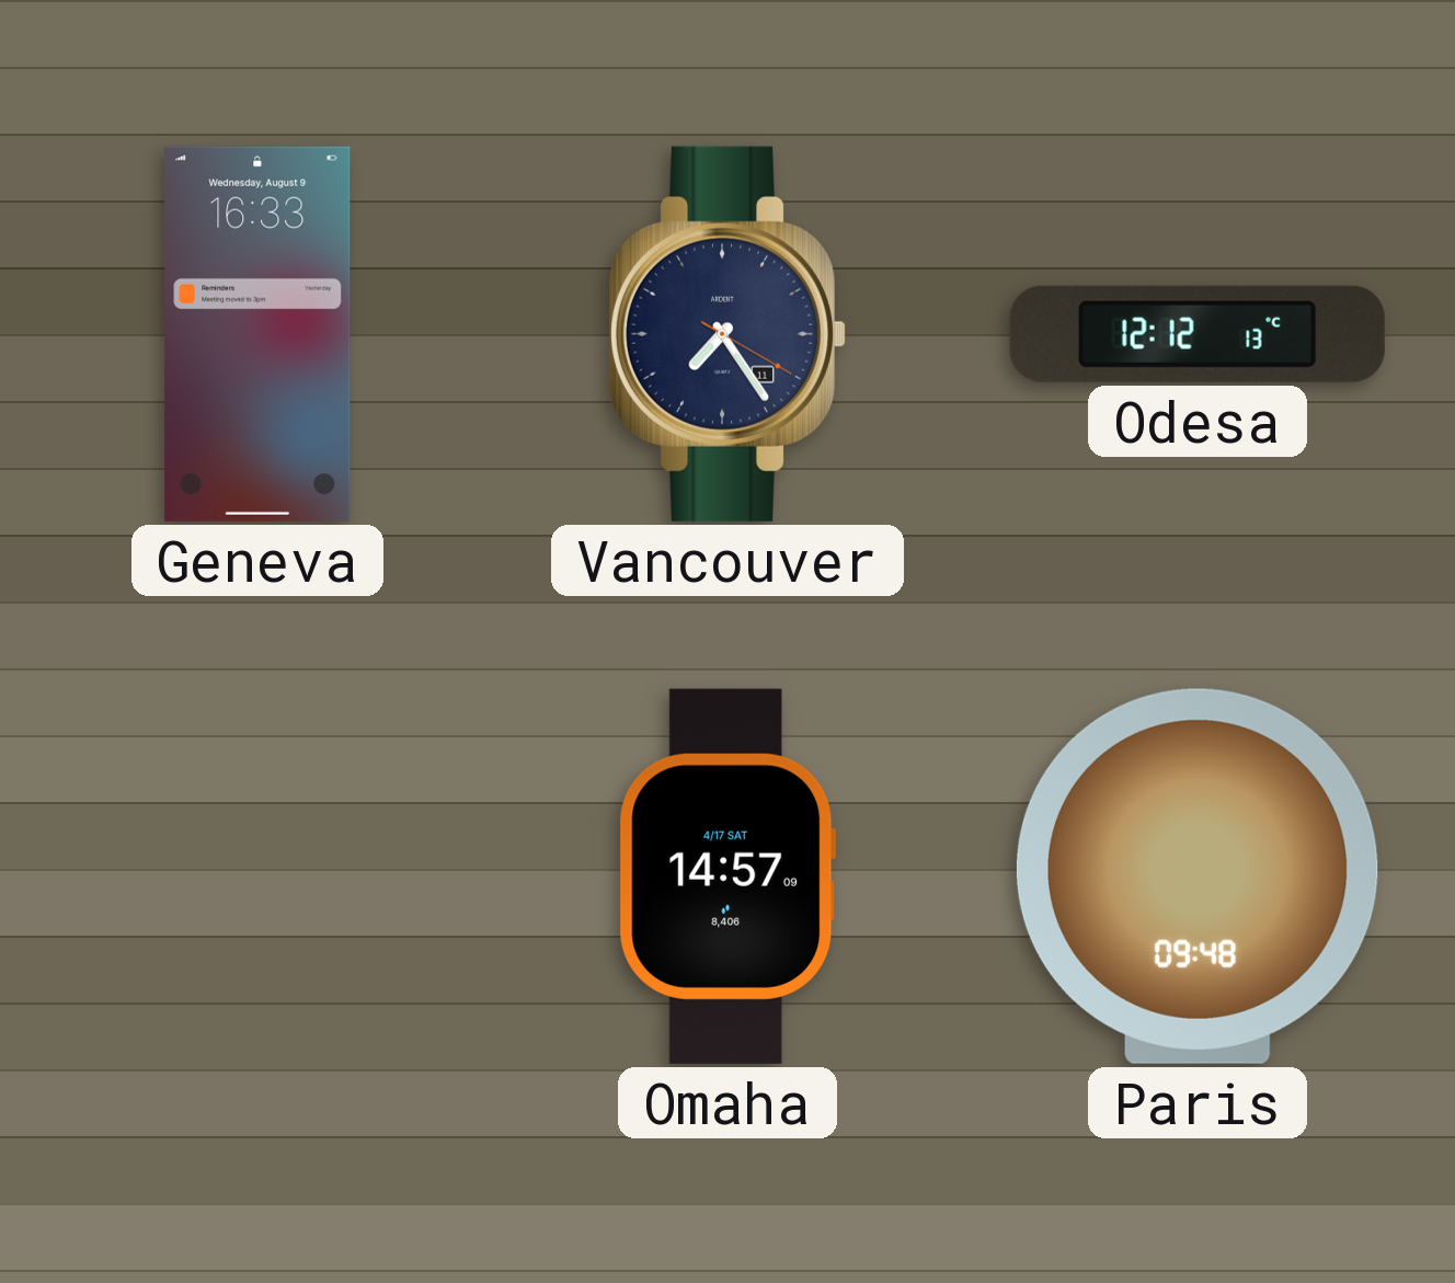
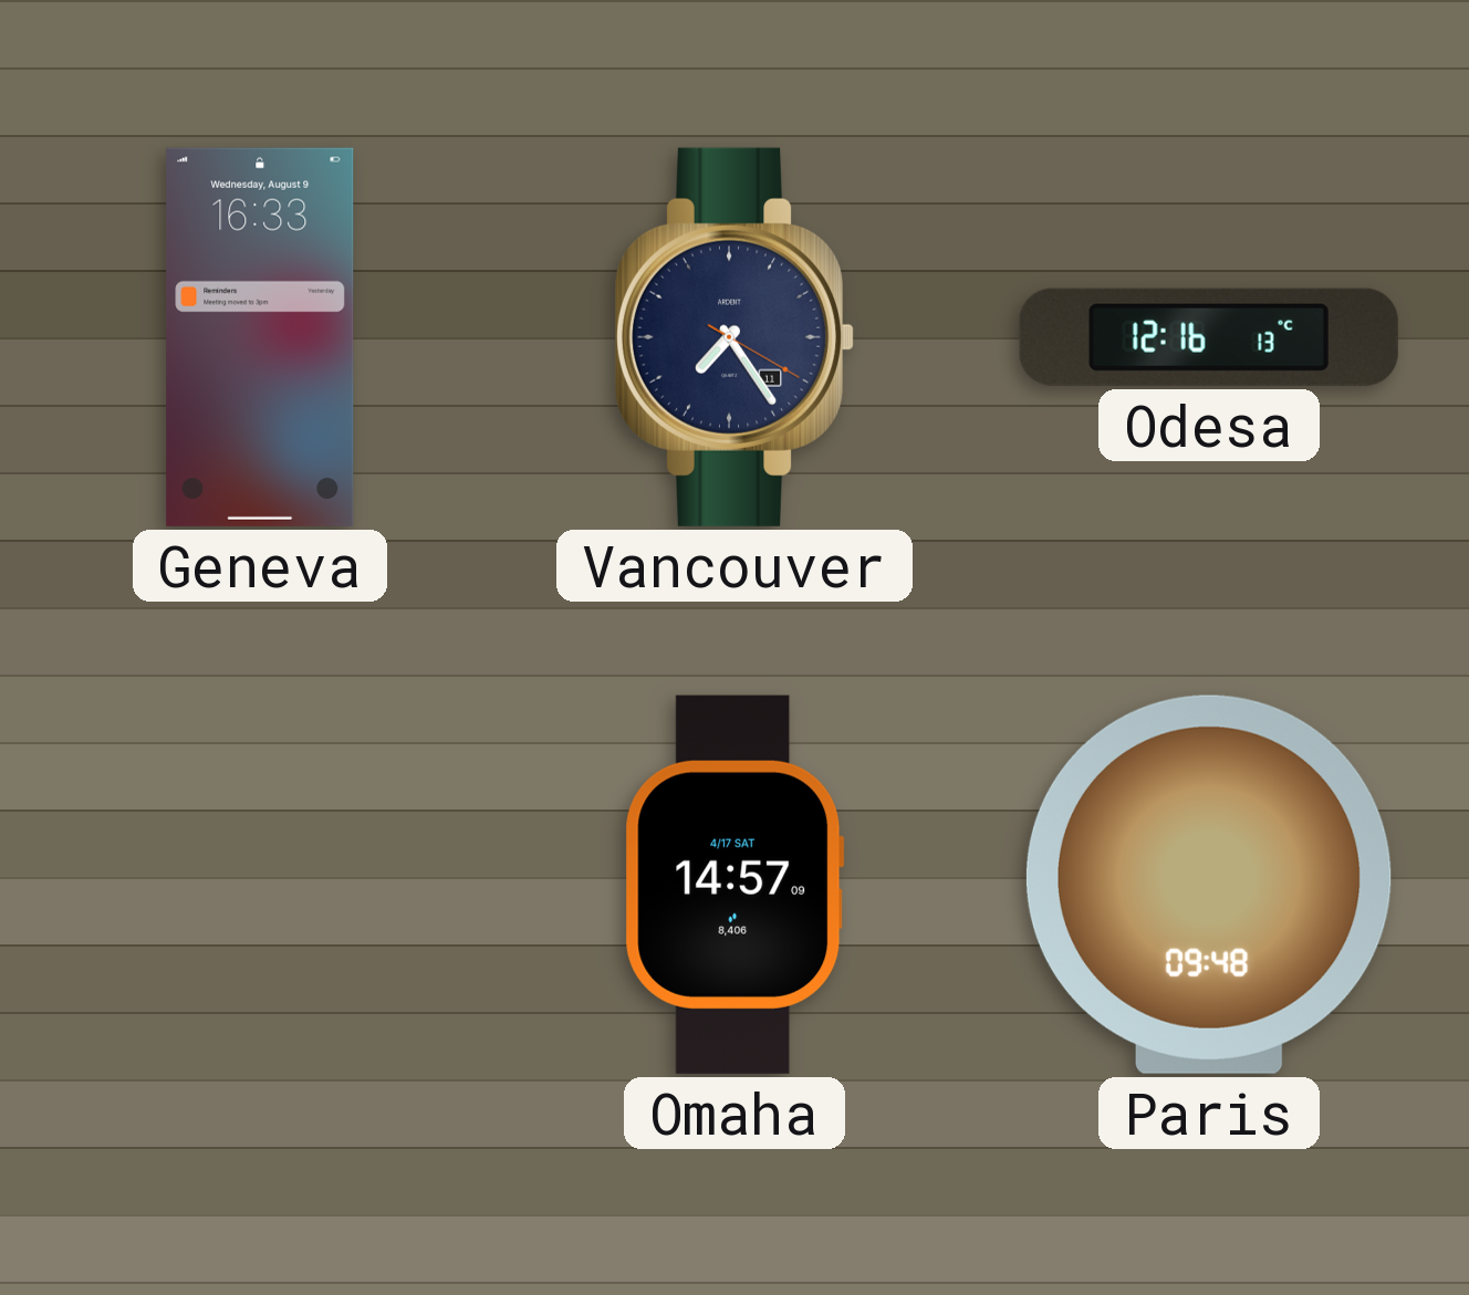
Odesa: 12:12 -> 12:16
